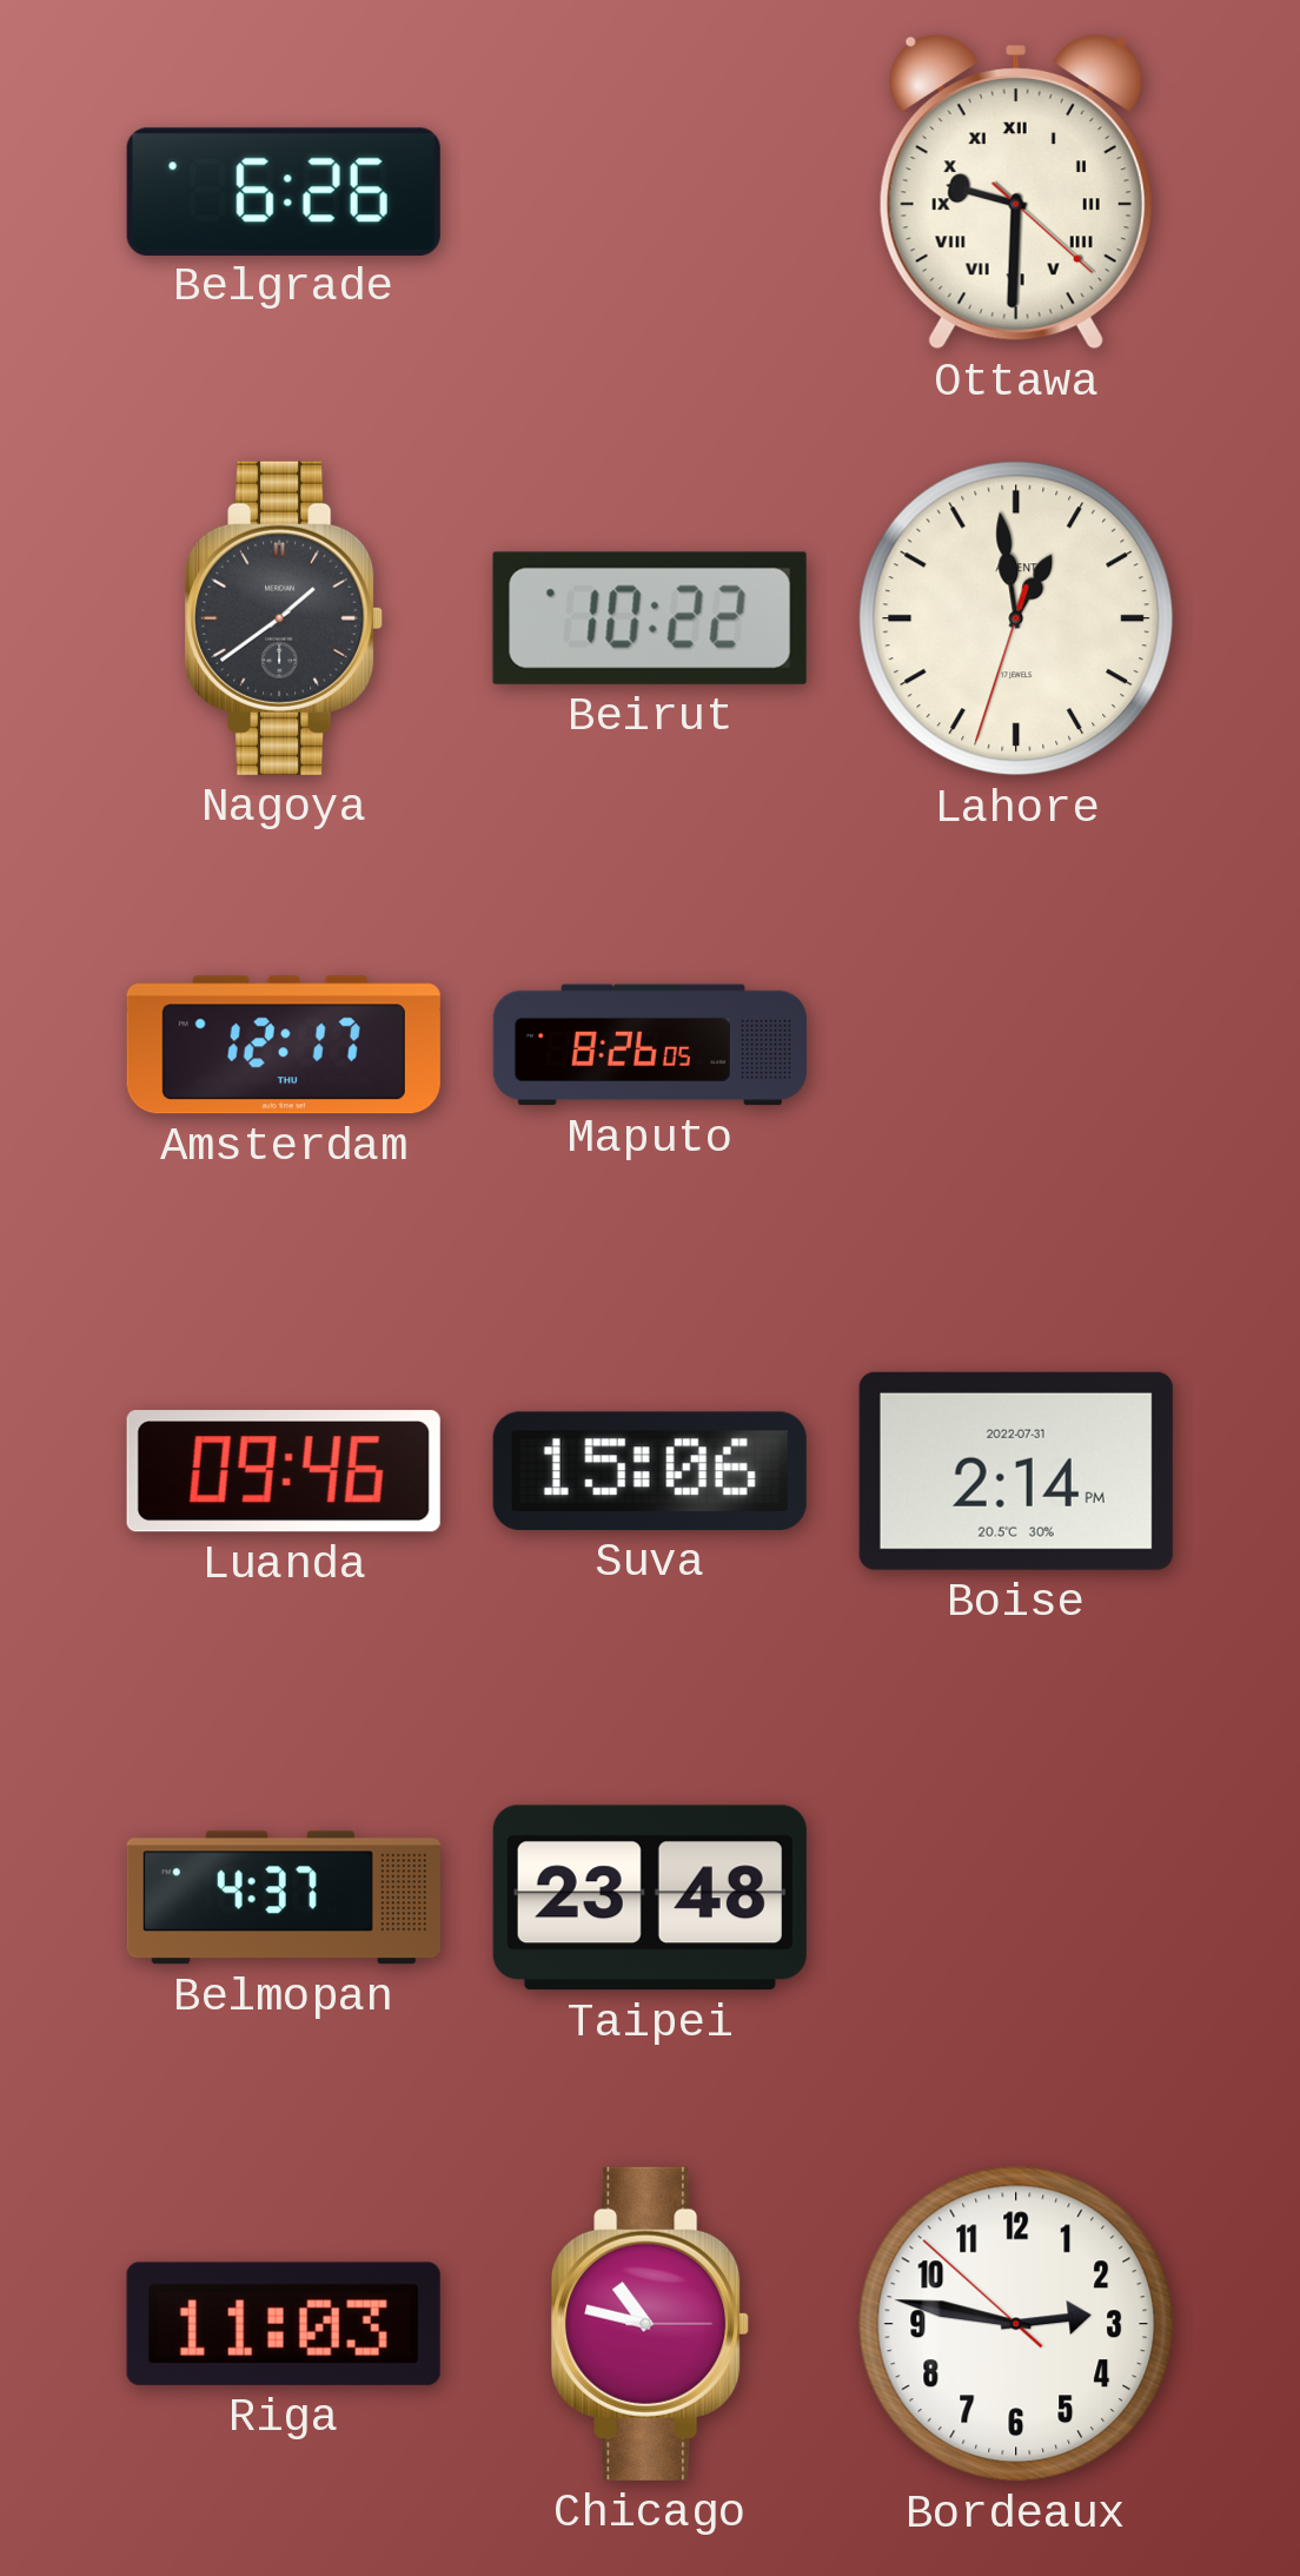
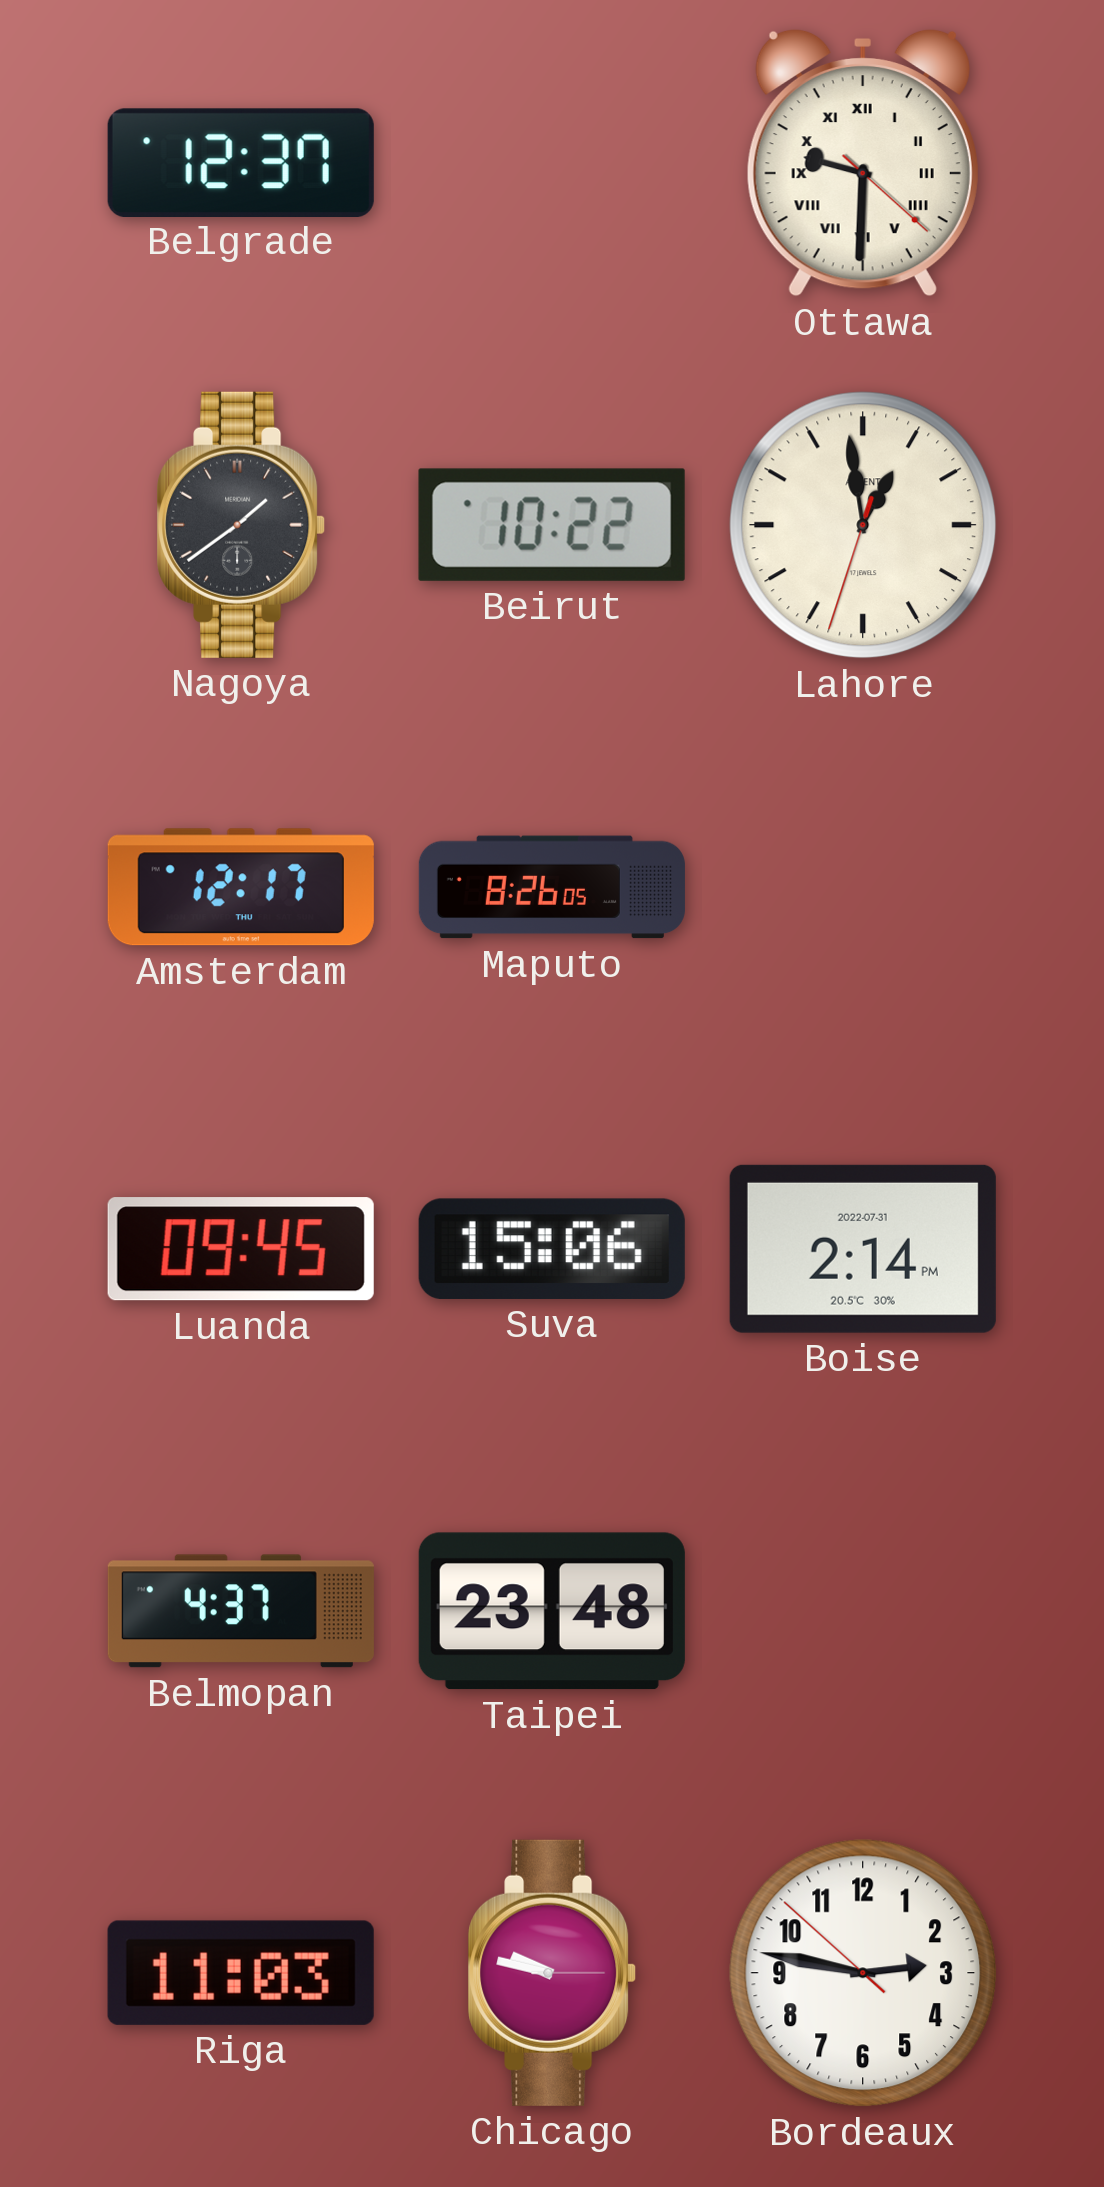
Belgrade: 6:26 -> 12:37
Luanda: 09:46 -> 09:45
Chicago: 10:47 -> 9:47
